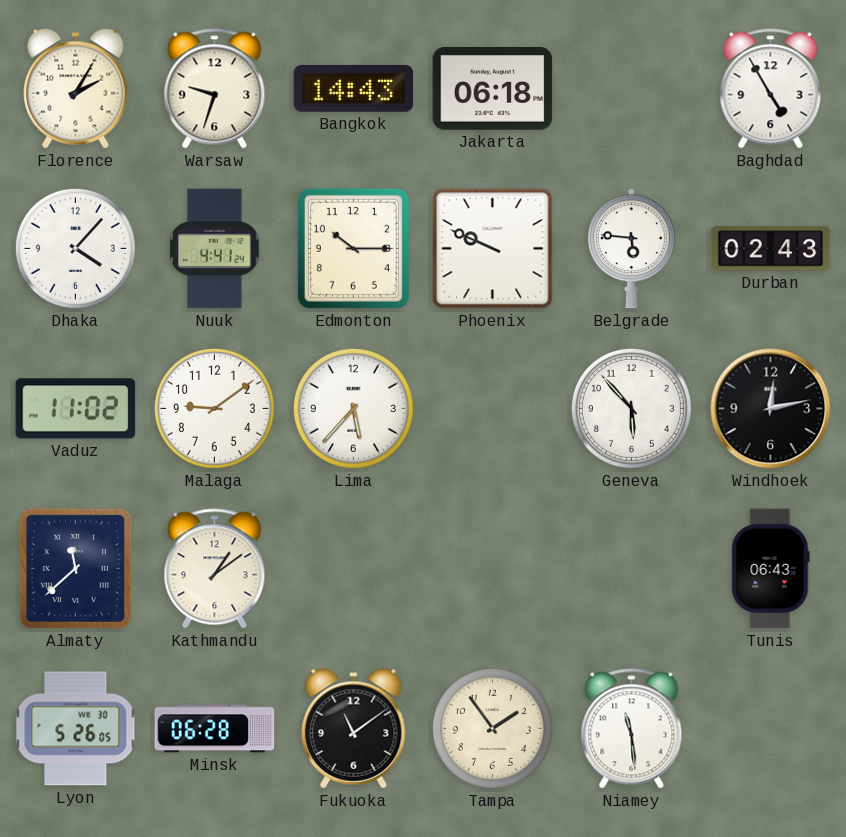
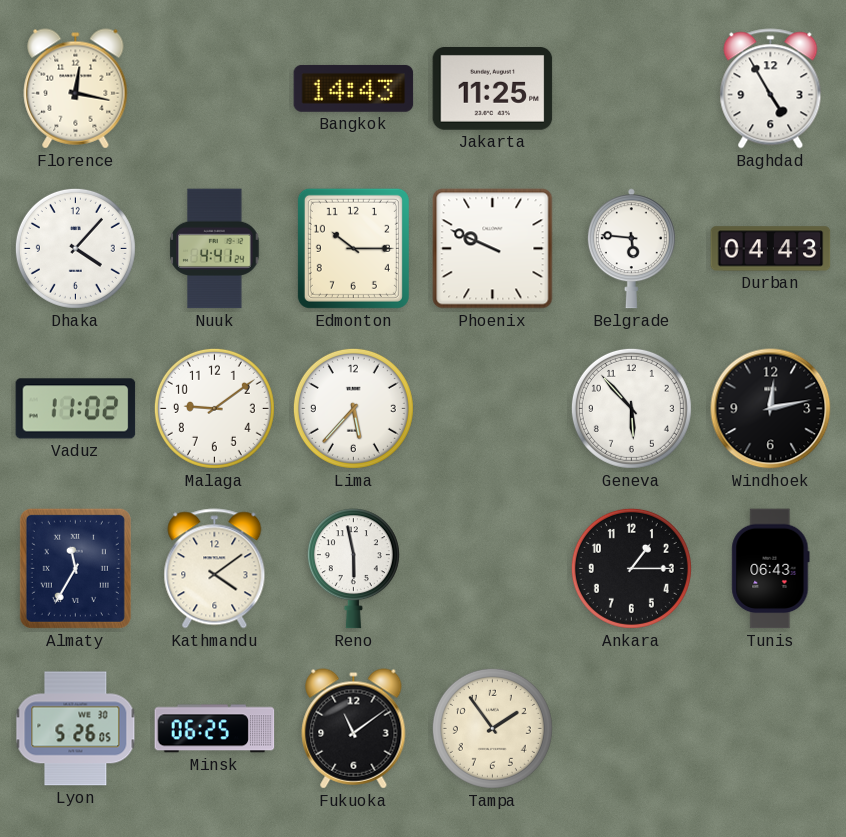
Florence: 2:05 -> 12:17
Warsaw: 9:33 -> none
Jakarta: 06:18 -> 11:25
Durban: 02:43 -> 04:43
Almaty: 11:38 -> 11:35
Kathmandu: 1:09 -> 4:09
Reno: none -> 5:58
Ankara: none -> 1:15
Minsk: 06:28 -> 06:25
Niamey: 11:29 -> none
